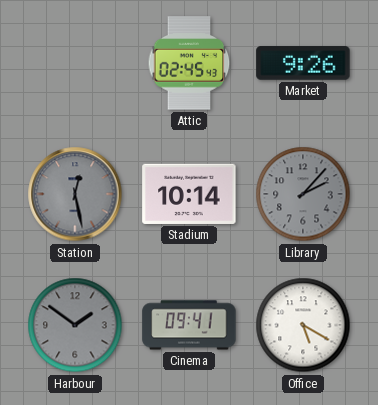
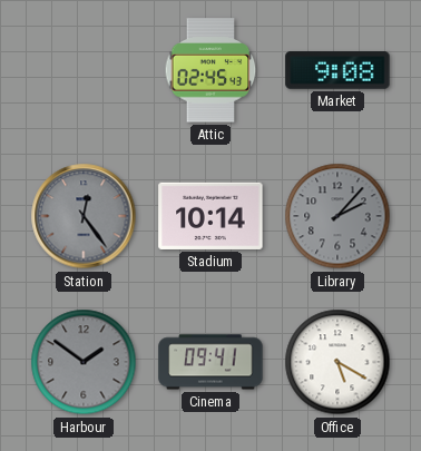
Market: 9:26 -> 9:08
Station: 12:28 -> 12:24
